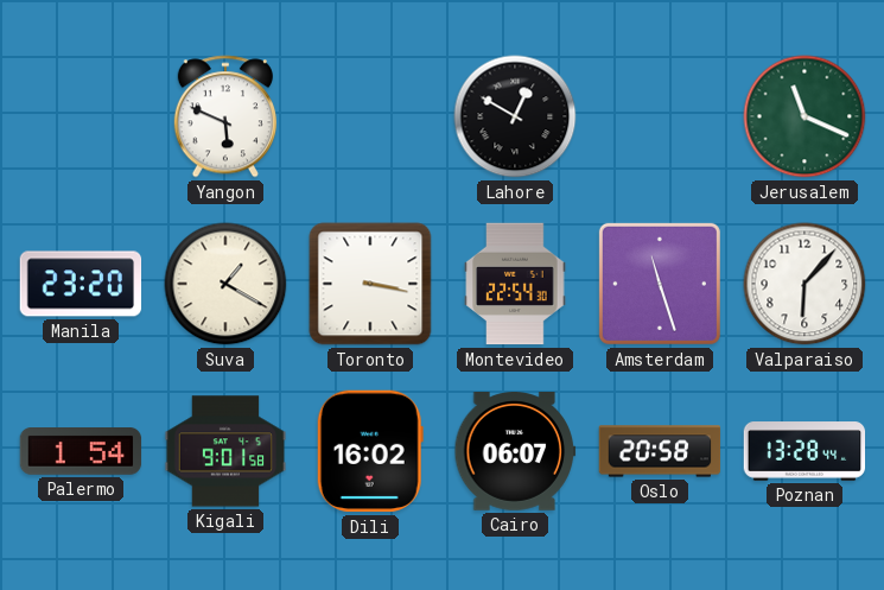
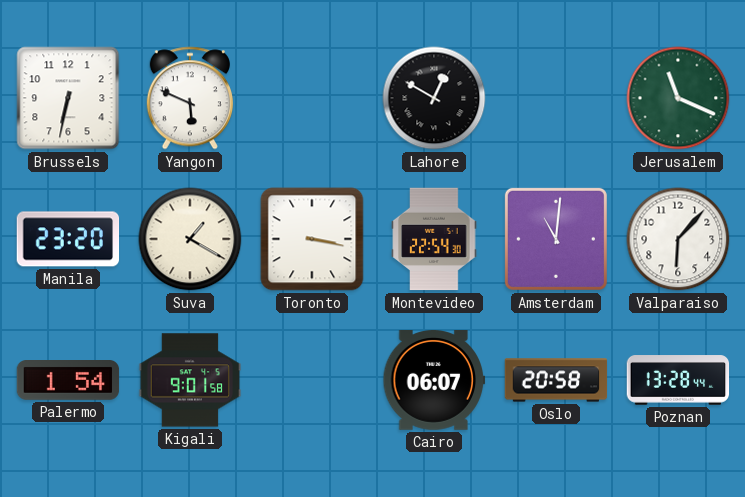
Brussels: none -> 6:32
Amsterdam: 11:27 -> 11:01
Dili: 16:02 -> none
